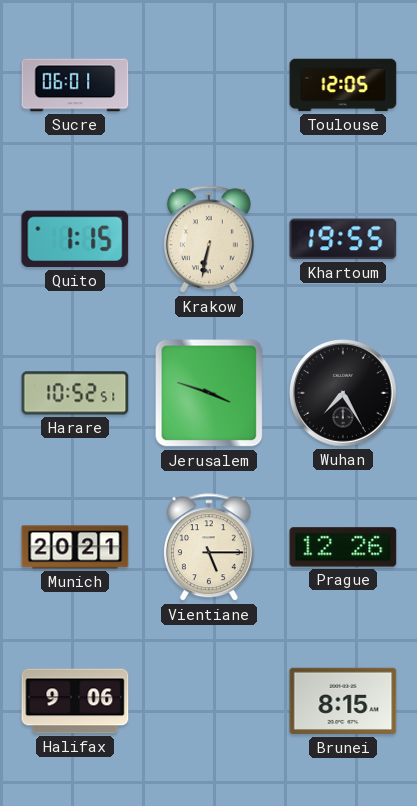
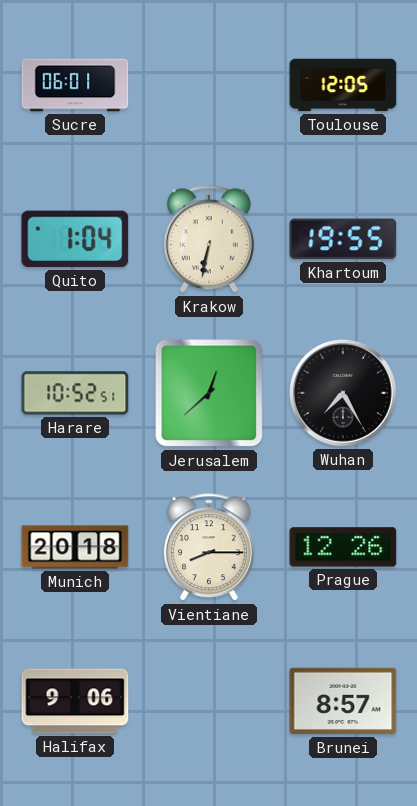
Quito: 1:15 -> 1:04
Jerusalem: 3:48 -> 12:38
Munich: 20:21 -> 20:18
Vientiane: 5:15 -> 8:15
Brunei: 8:15 -> 8:57
